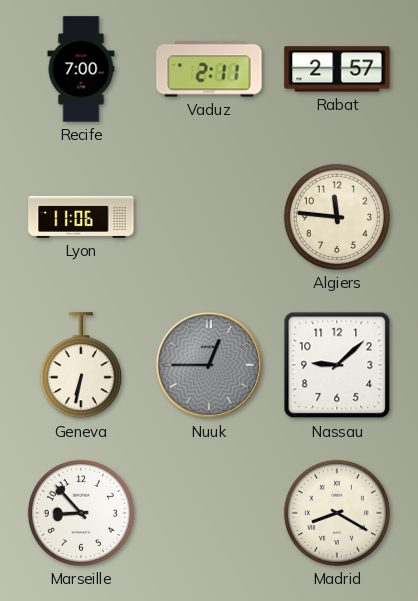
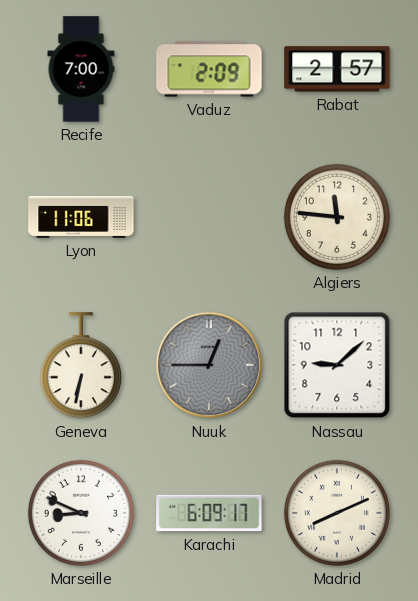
Vaduz: 2:11 -> 2:09
Marseille: 8:53 -> 8:49
Karachi: none -> 6:09
Madrid: 8:20 -> 8:11
